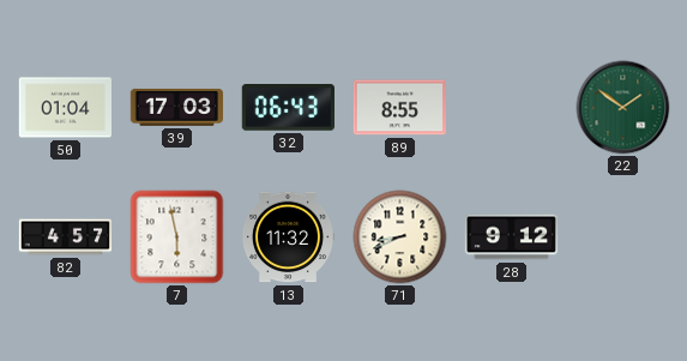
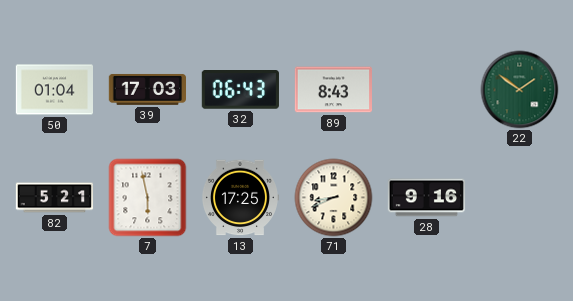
89: 8:55 -> 8:43
82: 4:57 -> 5:21
13: 11:32 -> 17:25
28: 9:12 -> 9:16
